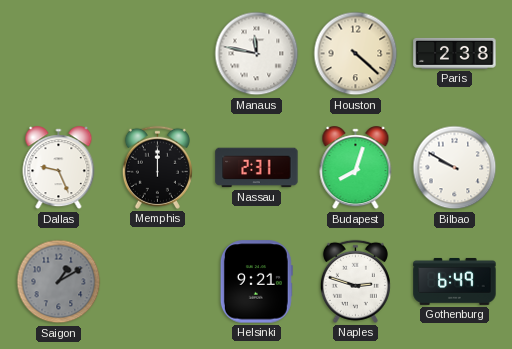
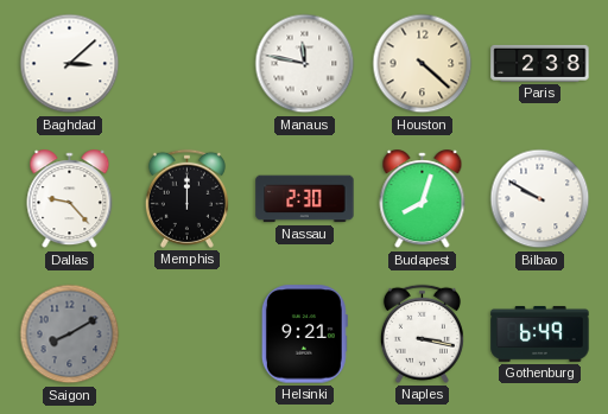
Baghdad: none -> 3:08
Dallas: 9:26 -> 9:23
Nassau: 2:31 -> 2:30
Saigon: 1:10 -> 8:10
Naples: 2:48 -> 3:17
